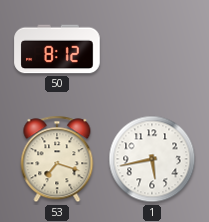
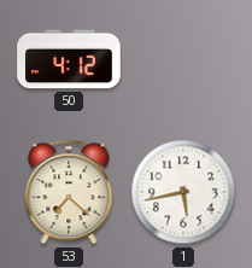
50: 8:12 -> 4:12
53: 7:18 -> 7:22
